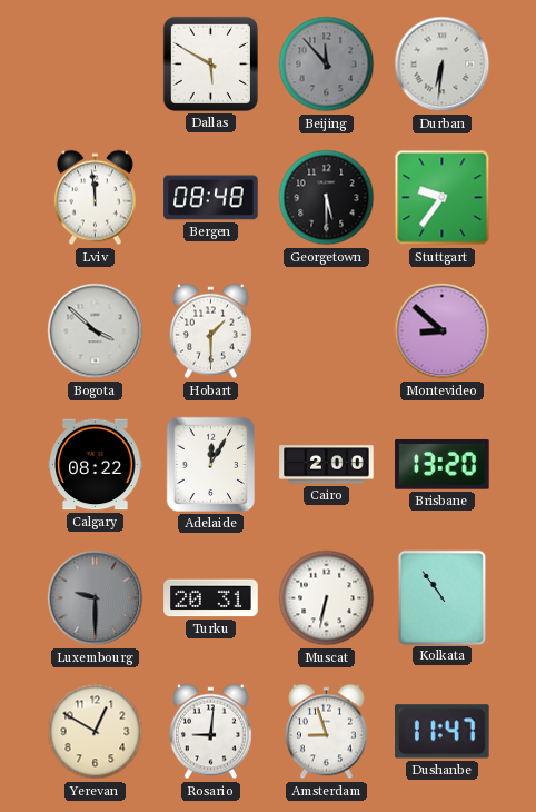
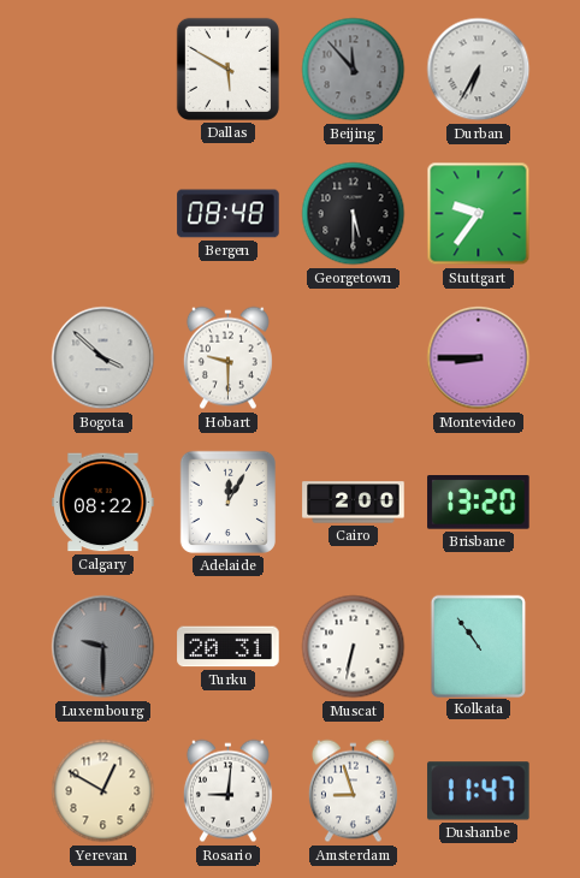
Durban: 6:31 -> 6:35
Lviv: 11:59 -> none
Hobart: 1:30 -> 9:30
Montevideo: 8:52 -> 8:45
